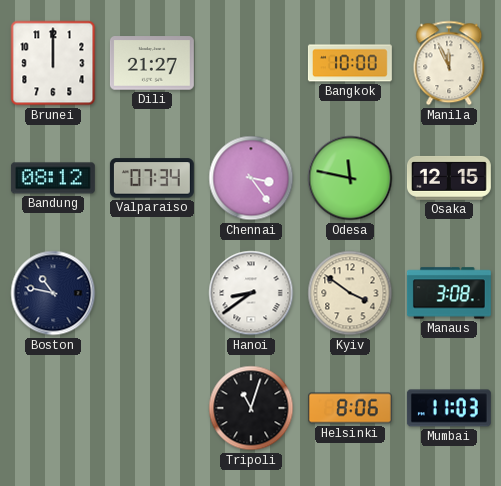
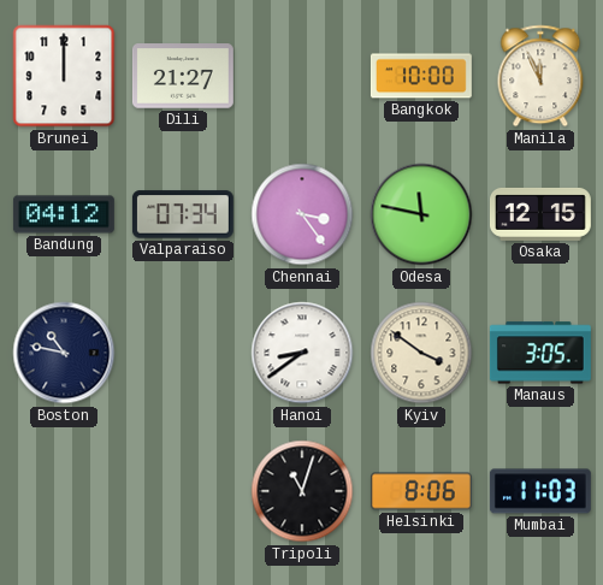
Bandung: 08:12 -> 04:12
Manaus: 3:08 -> 3:05
